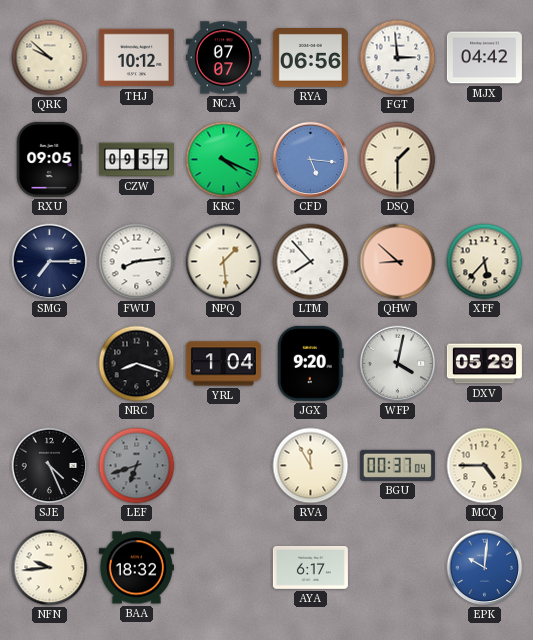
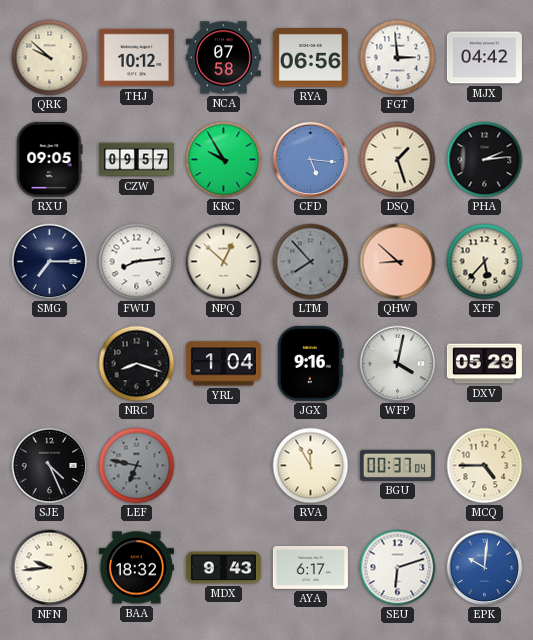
NCA: 07:07 -> 07:58
KRC: 4:19 -> 9:55
DSQ: 1:30 -> 1:27
PHA: none -> 2:14
NPQ: 1:29 -> 12:52
LTM dial: white -> grey
JGX: 9:20 -> 9:16
LEF: 6:42 -> 6:47
MDX: none -> 9:43
SEU: none -> 6:12
